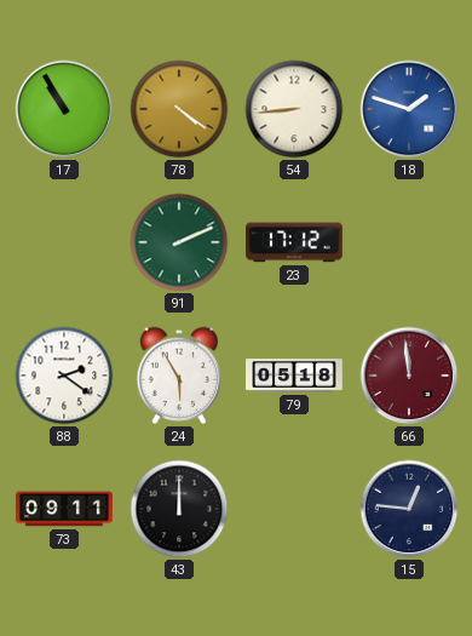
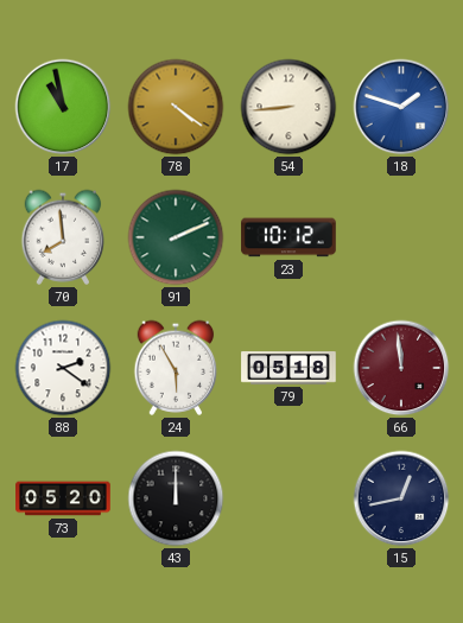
17: 10:55 -> 10:58
70: none -> 7:59
23: 17:12 -> 10:12
73: 09:11 -> 05:20
15: 12:46 -> 12:43
